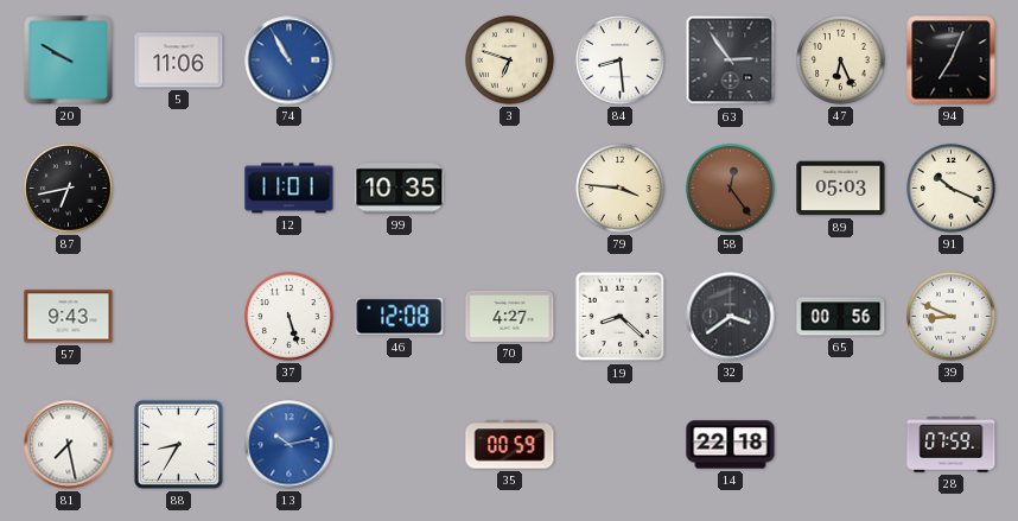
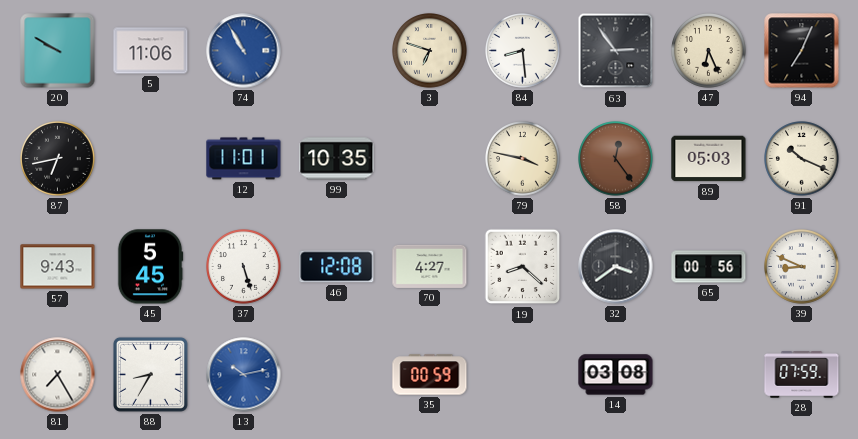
79: 3:46 -> 3:47
45: none -> 5:45
81: 7:28 -> 7:25
14: 22:18 -> 03:08
